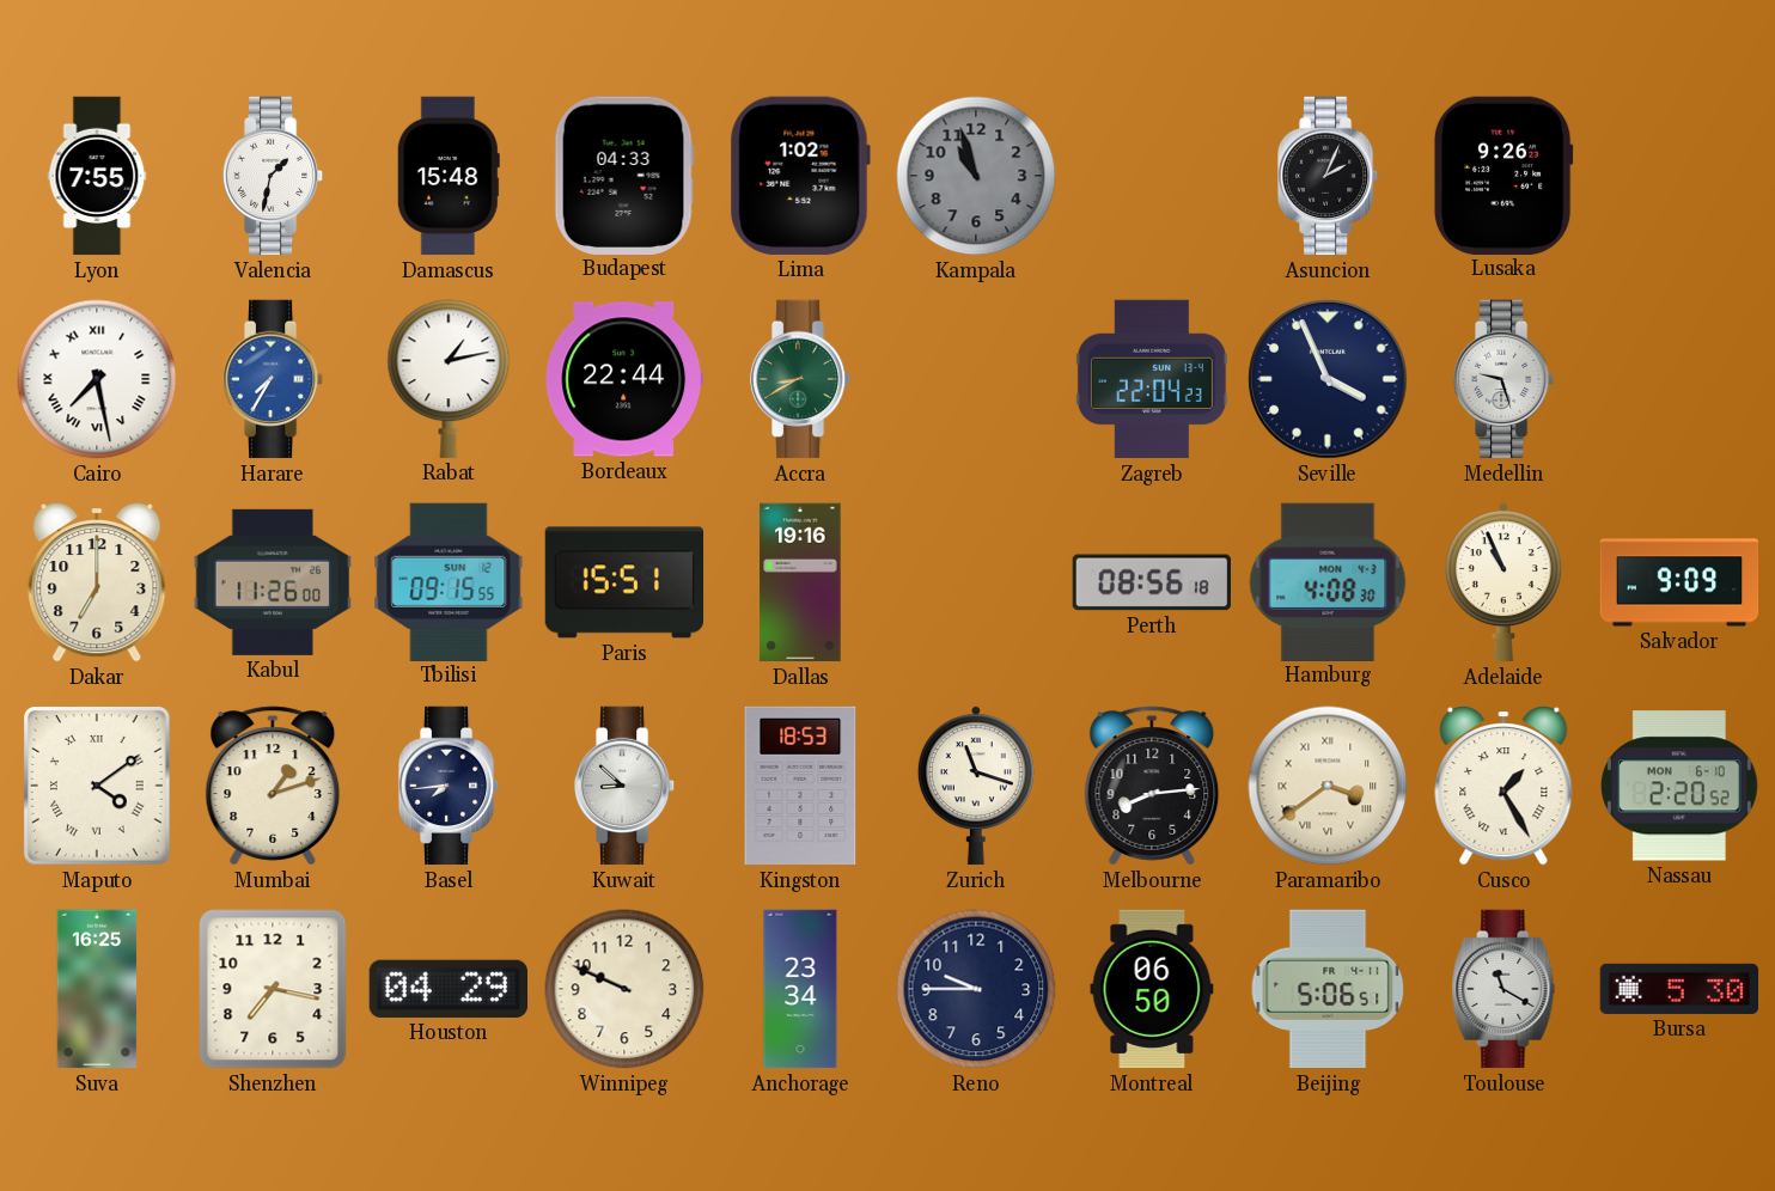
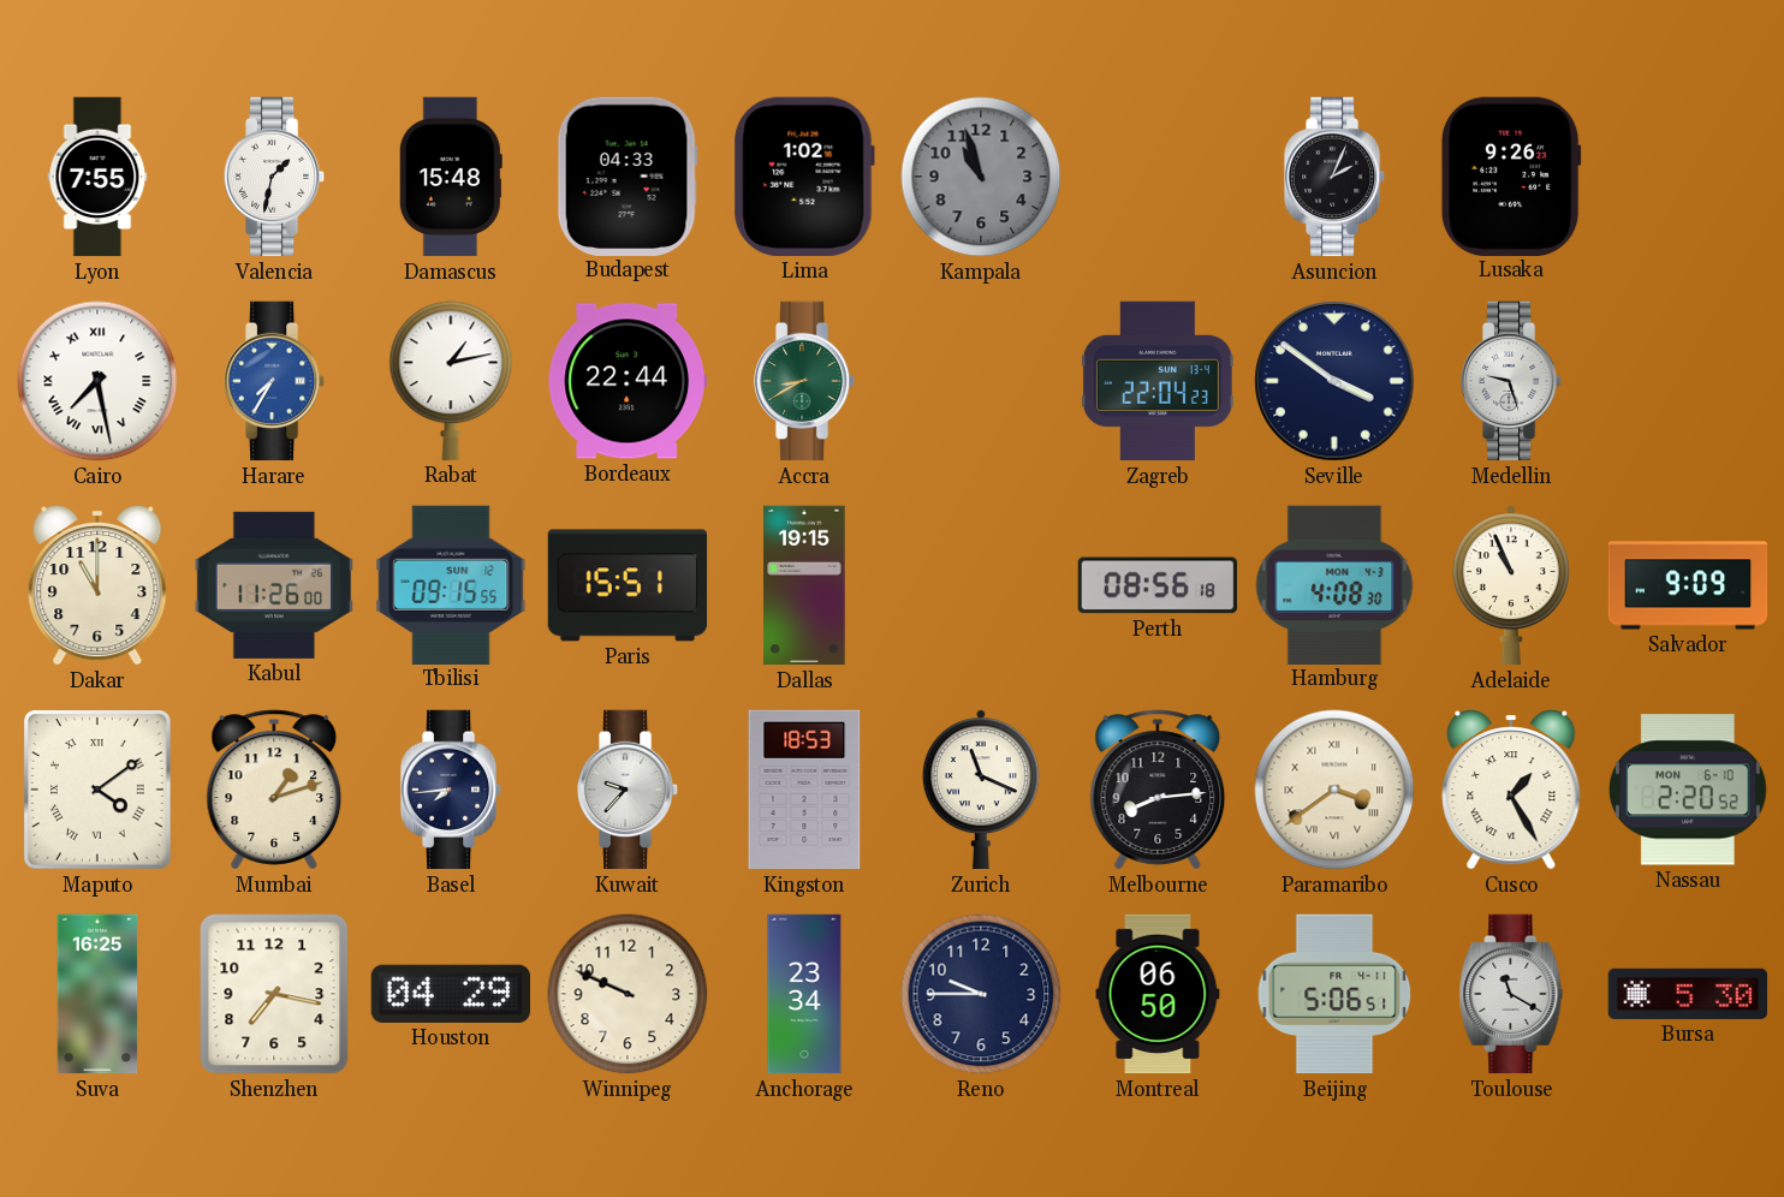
Seville: 3:56 -> 3:51
Dakar: 7:00 -> 11:00
Dallas: 19:16 -> 19:15
Kuwait: 8:52 -> 9:37
Zurich: 11:18 -> 11:19
